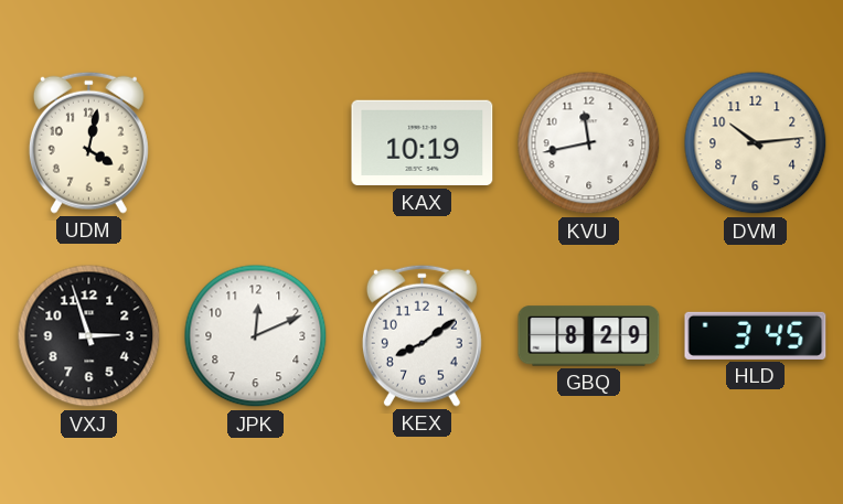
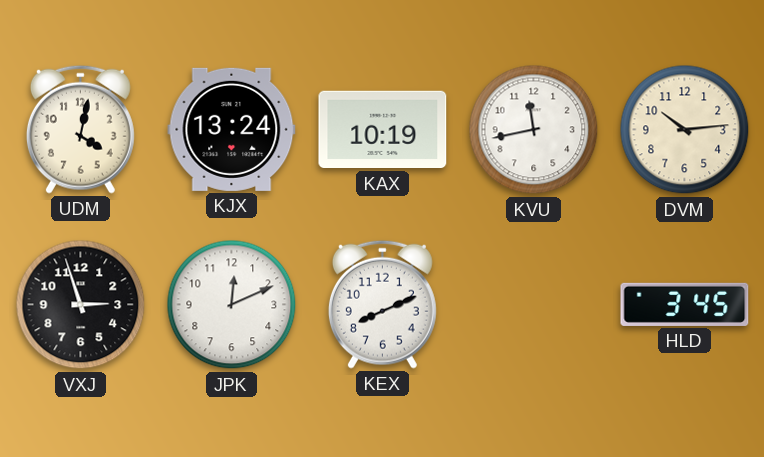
KJX: none -> 13:24
KEX: 8:09 -> 8:11
GBQ: 8:29 -> none
